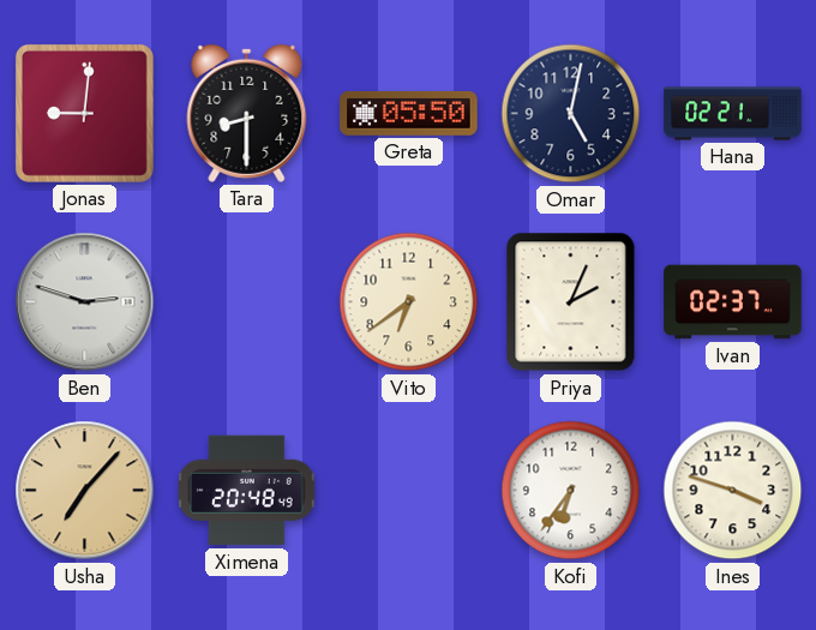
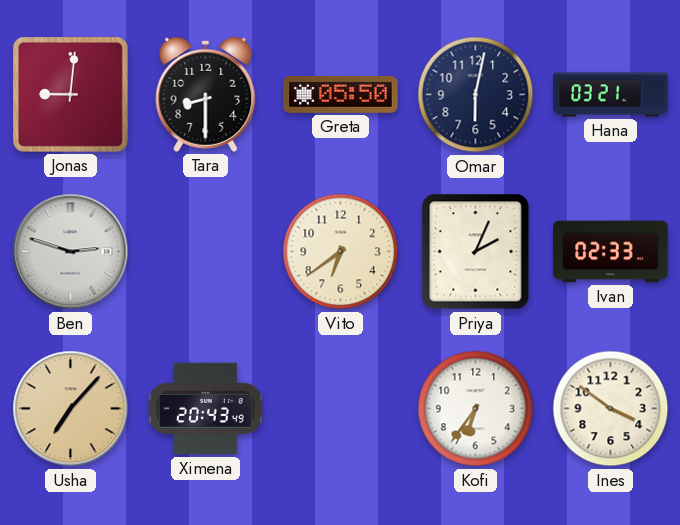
Omar: 5:02 -> 6:02
Hana: 02:21 -> 03:21
Ivan: 02:37 -> 02:33
Ximena: 20:48 -> 20:43
Ines: 3:48 -> 3:51
